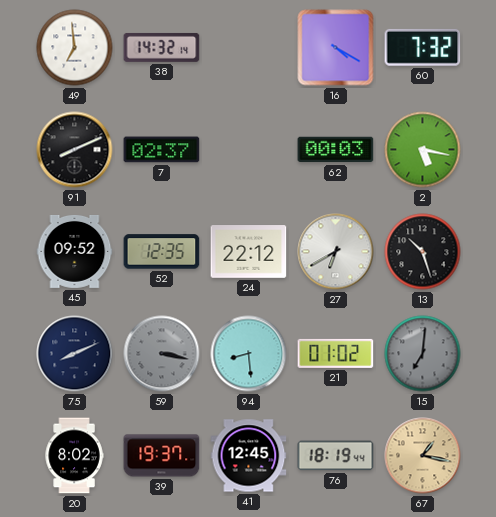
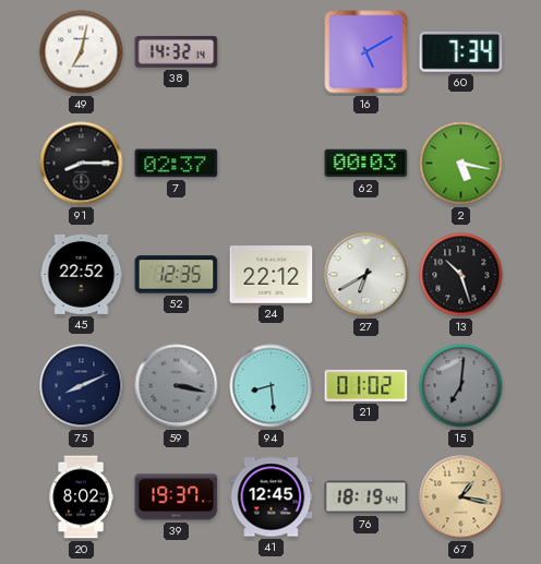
49: 6:59 -> 7:02
16: 4:20 -> 5:10
60: 7:32 -> 7:34
91: 8:11 -> 8:15
45: 09:52 -> 22:52
